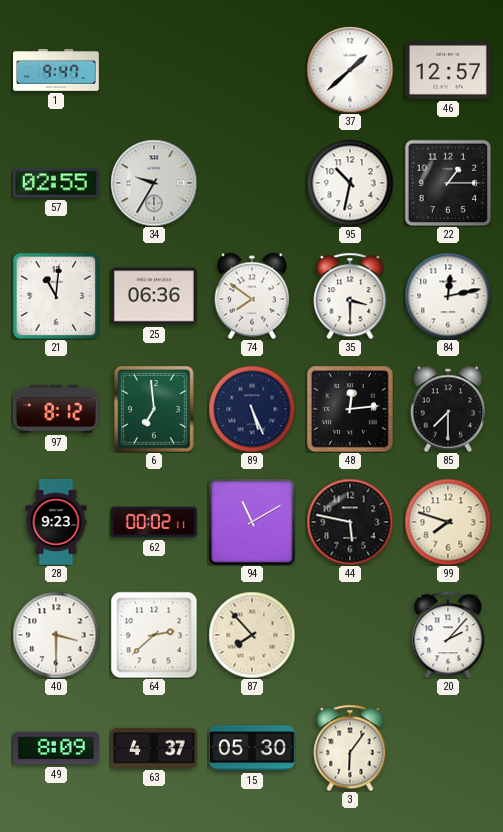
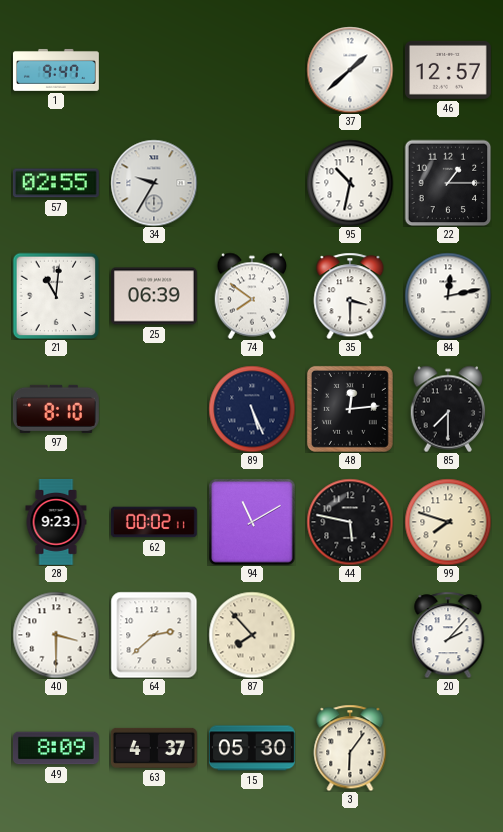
25: 06:36 -> 06:39
97: 8:12 -> 8:10
6: 6:59 -> none
